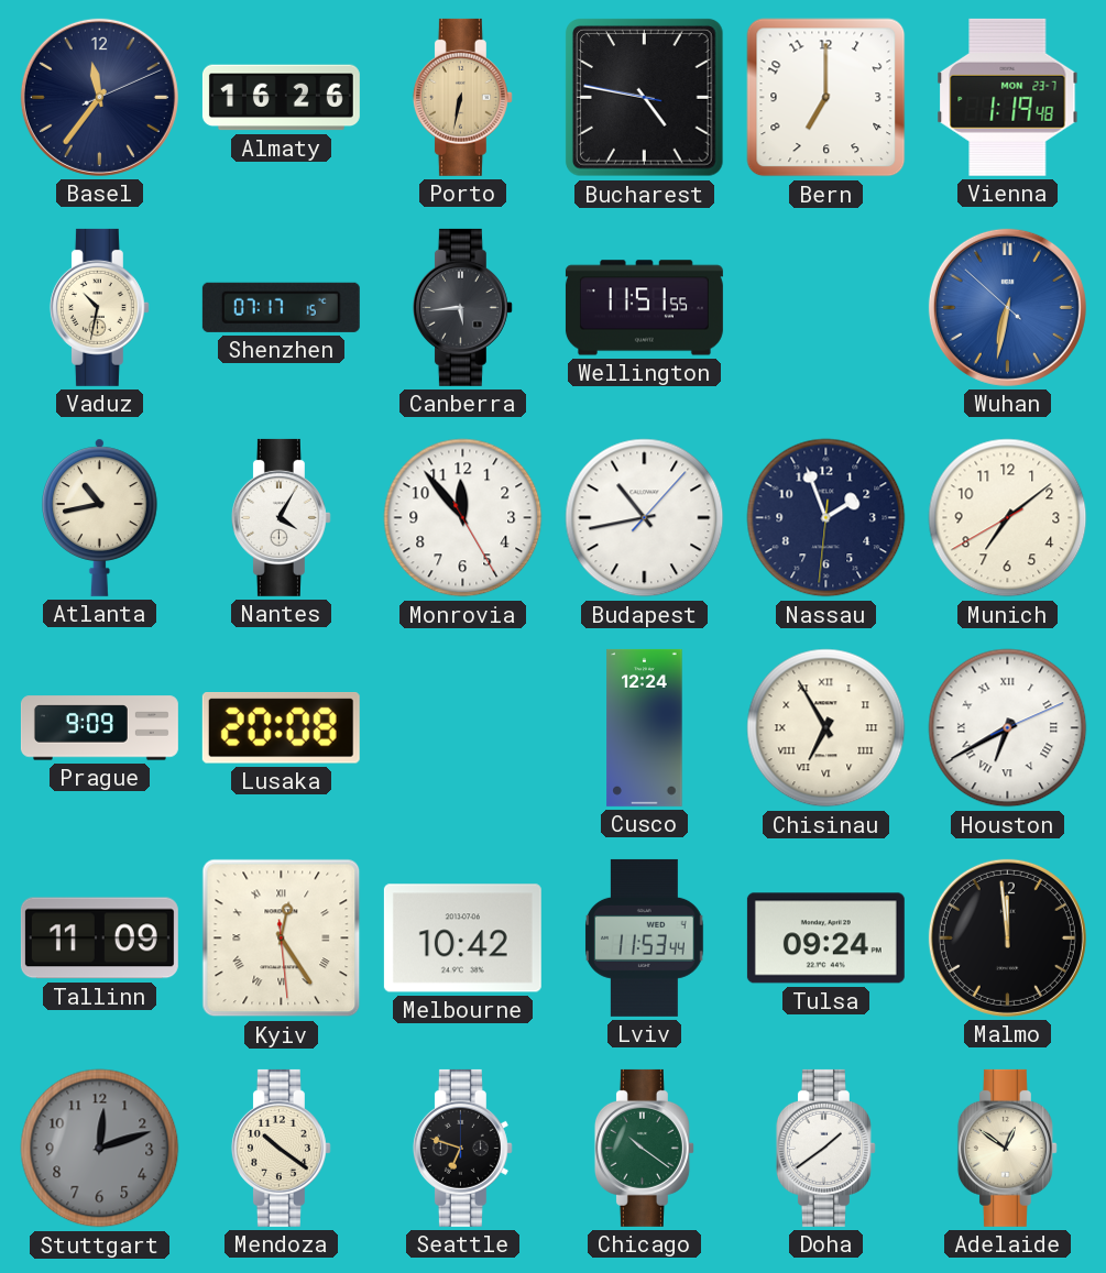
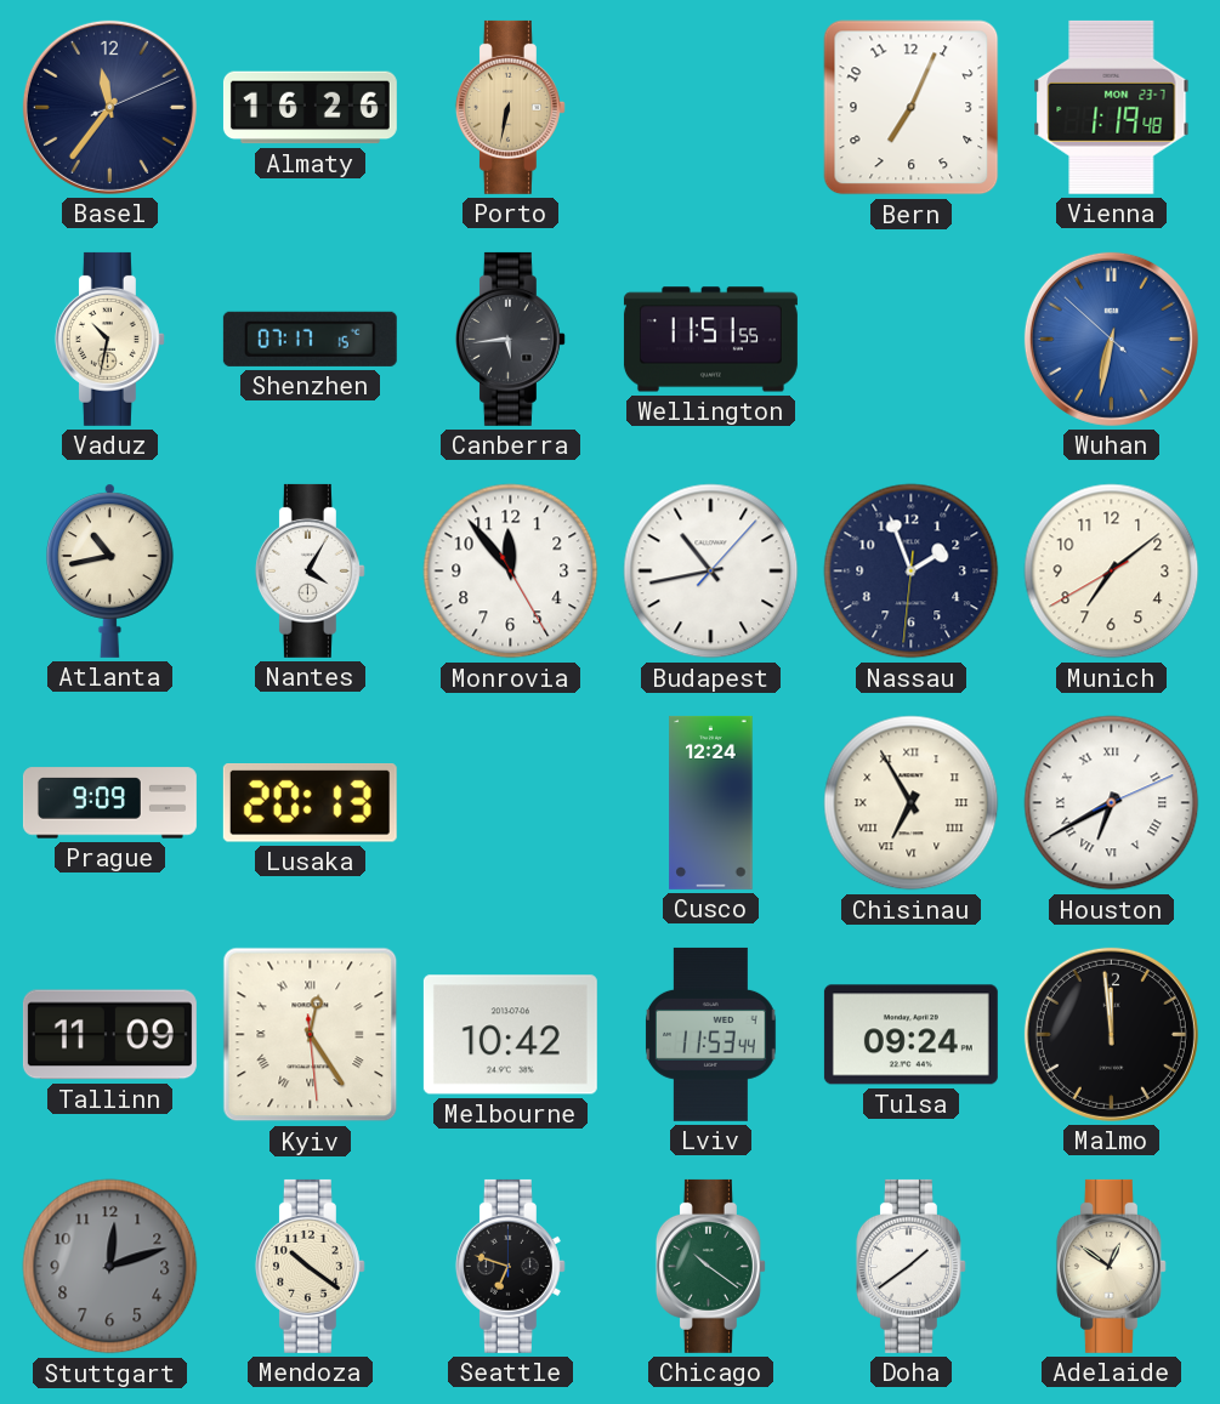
Bucharest: 4:46 -> none
Bern: 7:00 -> 7:04
Lusaka: 20:08 -> 20:13
